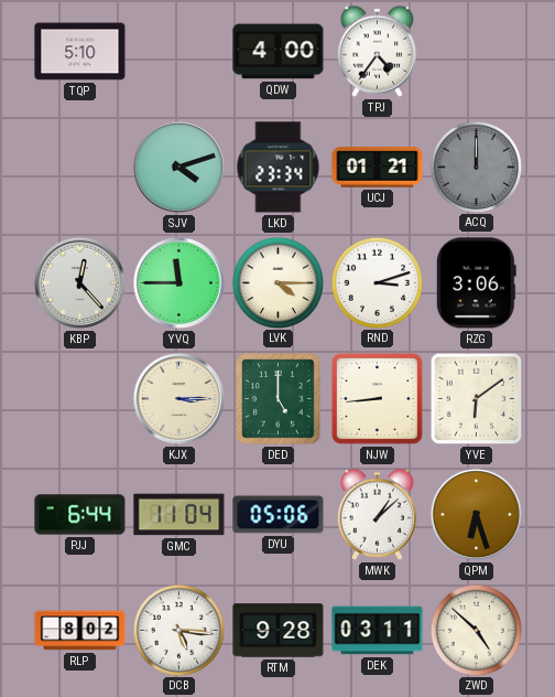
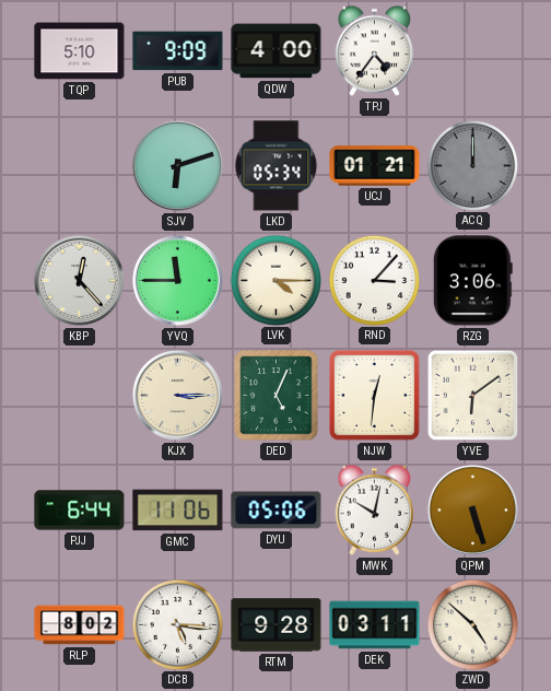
PUB: none -> 9:09
SJV: 4:12 -> 6:12
LKD: 23:34 -> 05:34
RND: 3:12 -> 3:07
DED: 5:00 -> 5:04
NJW: 8:44 -> 12:31
GMC: 11:04 -> 11:06
MWK: 1:08 -> 10:02
QPM: 6:27 -> 5:27
